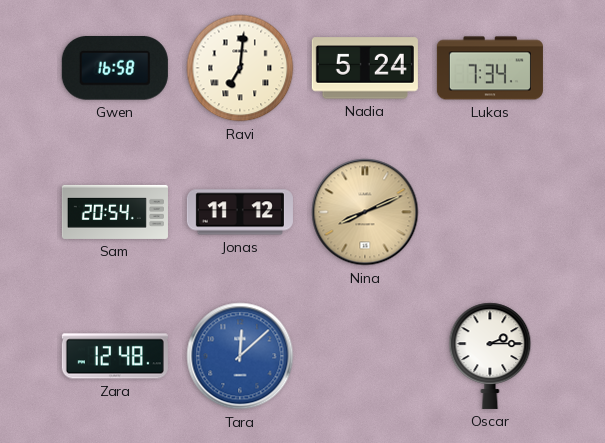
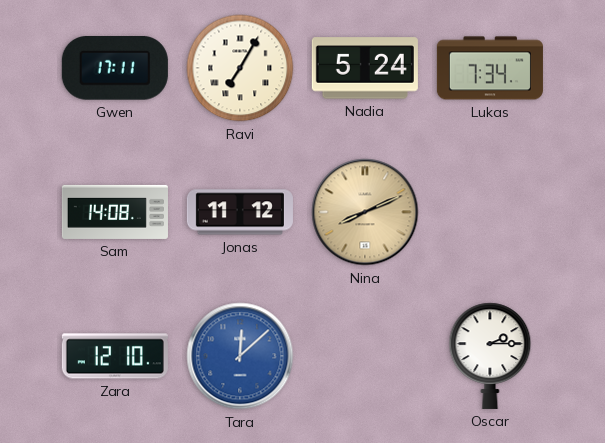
Gwen: 16:58 -> 17:11
Ravi: 7:01 -> 7:05
Sam: 20:54 -> 14:08
Zara: 12:48 -> 12:10
